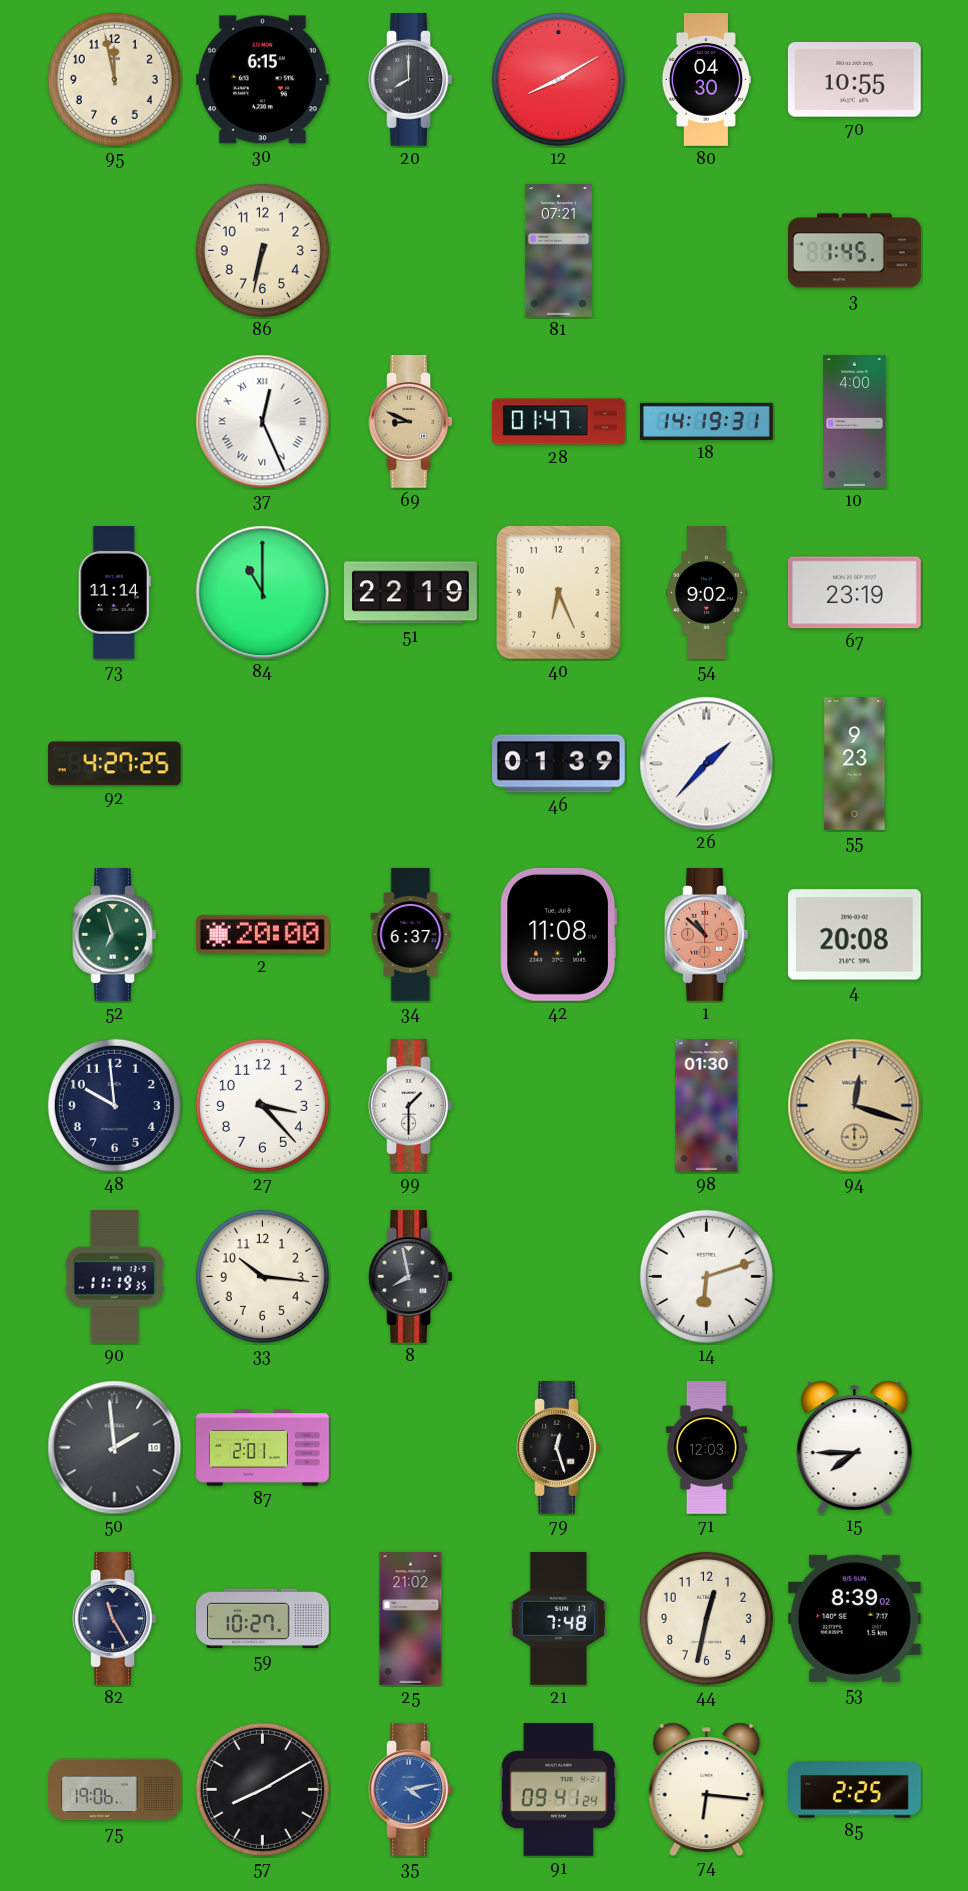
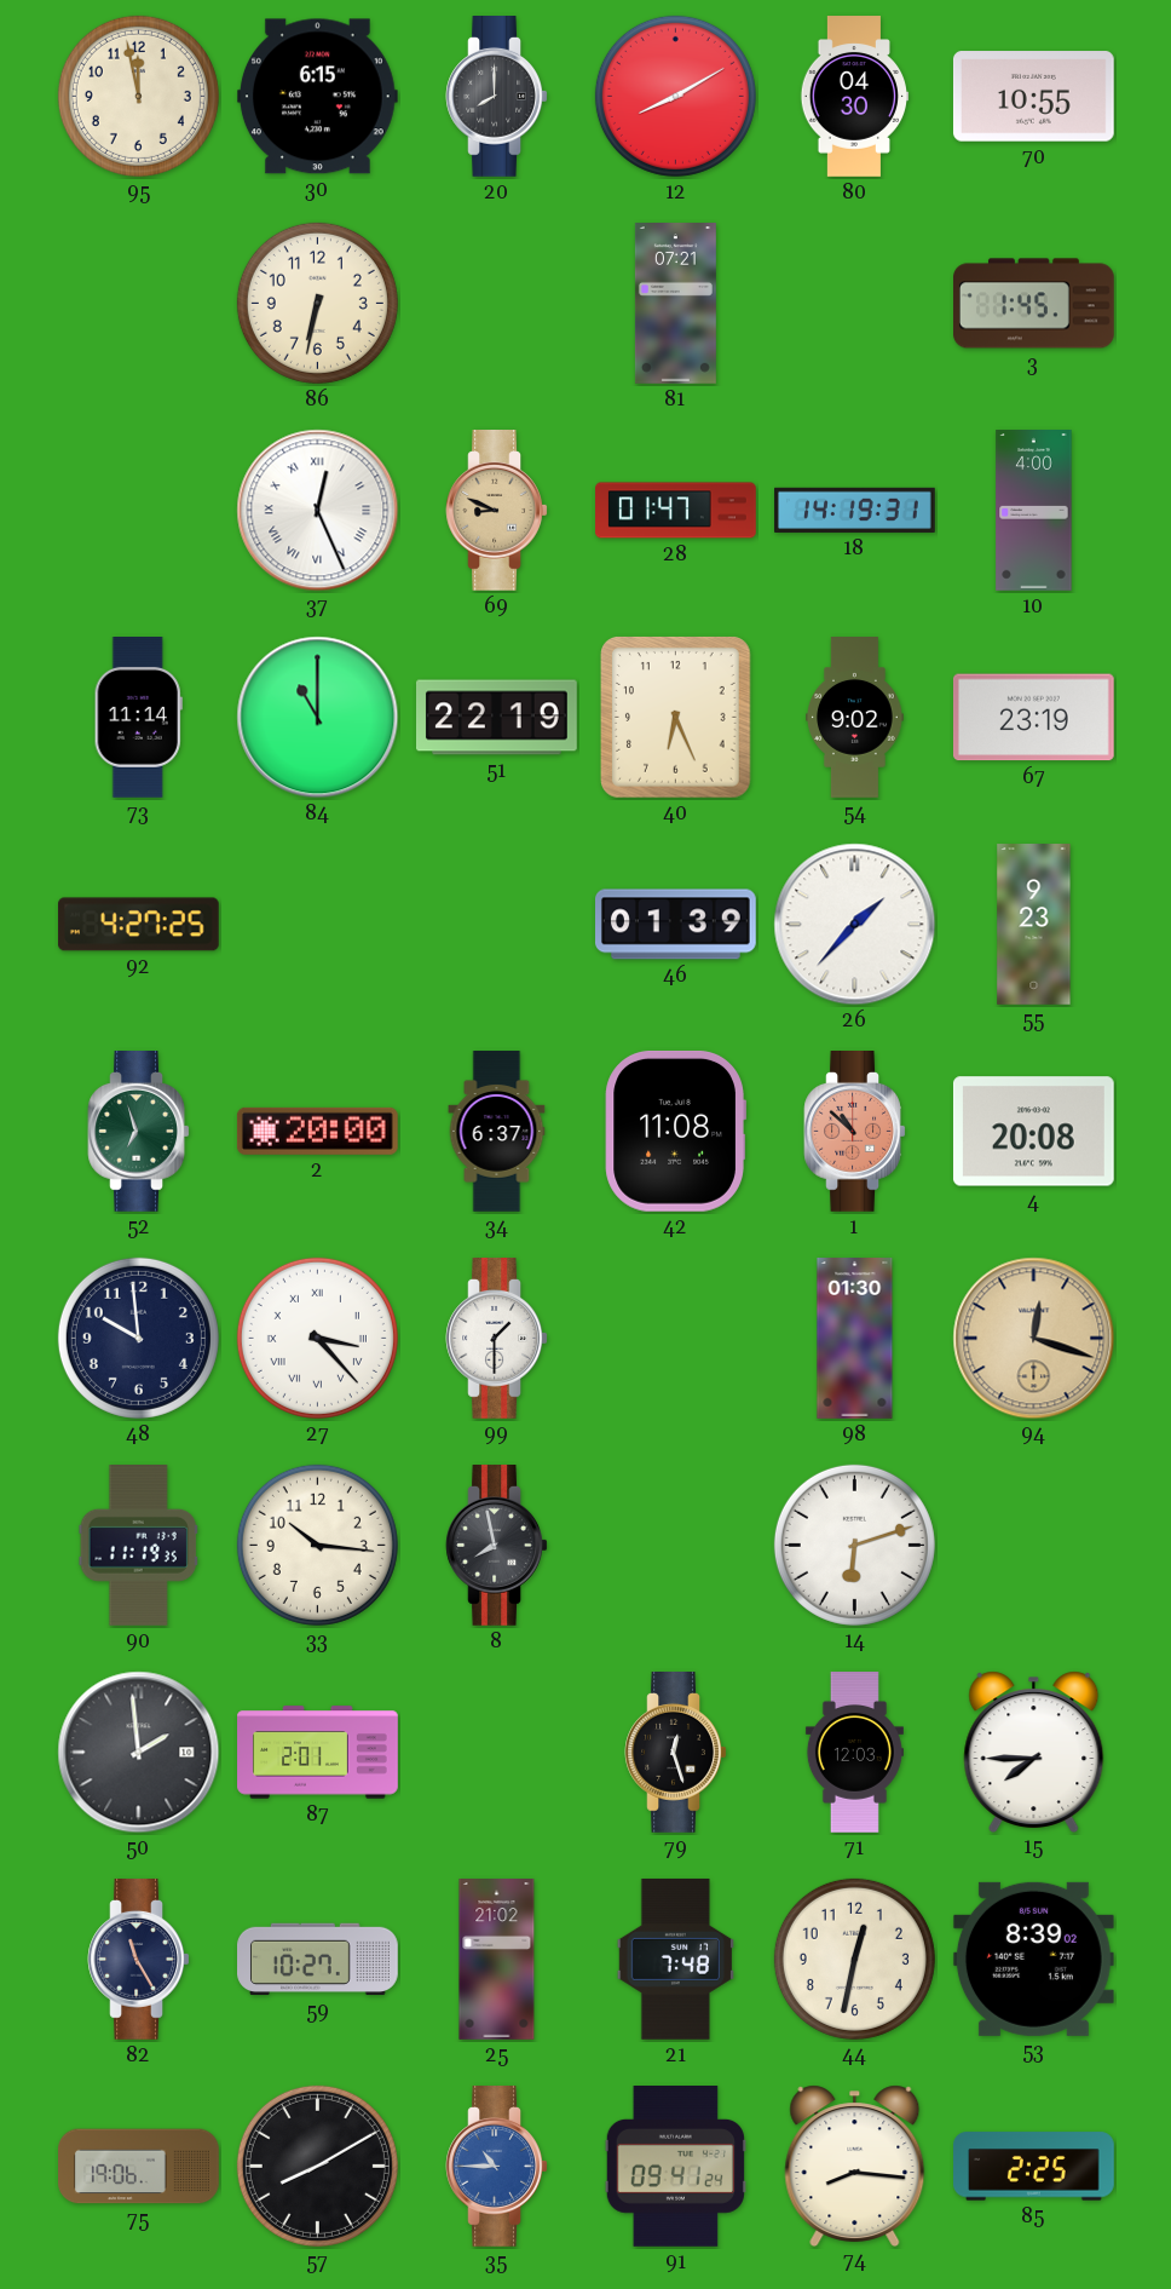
27 numerals: Arabic -> Roman
35: 4:13 -> 10:45
74: 6:16 -> 8:16
